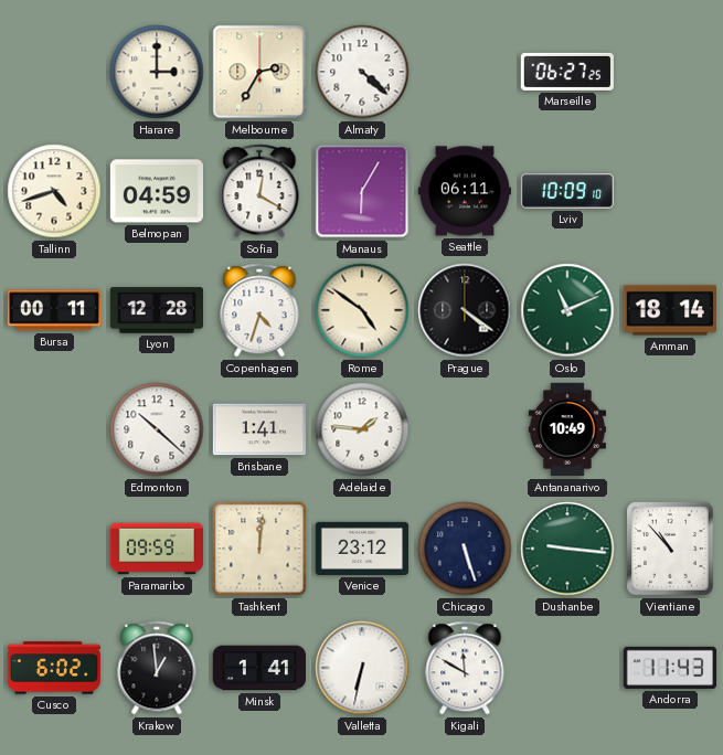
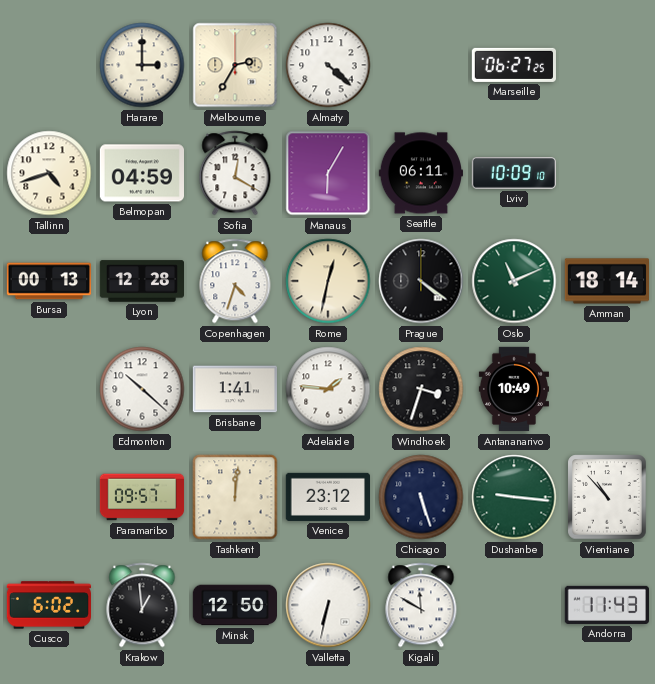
Bursa: 00:11 -> 00:13
Rome: 4:51 -> 12:32
Windhoek: none -> 3:33
Paramaribo: 09:59 -> 09:57
Minsk: 1:41 -> 12:50
